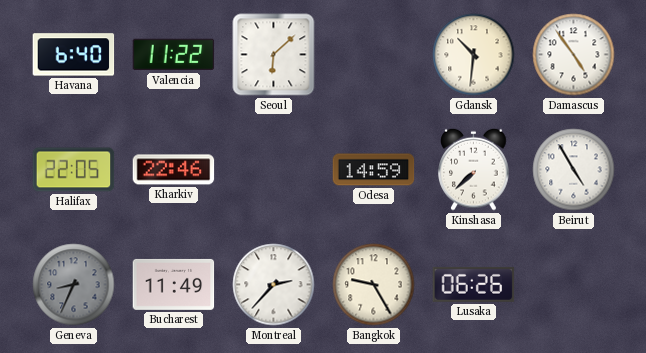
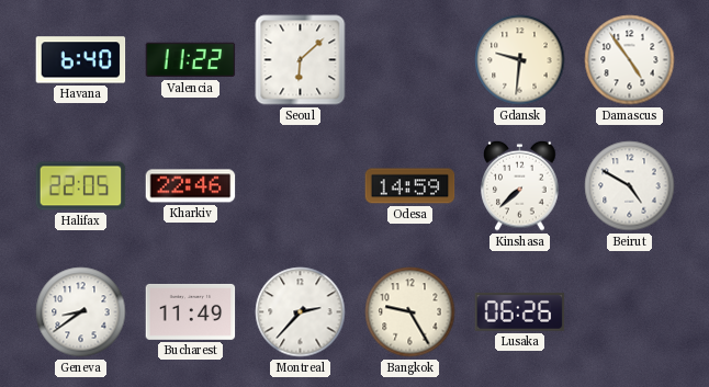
Gdansk: 10:31 -> 9:31
Beirut: 4:55 -> 4:50
Geneva: 8:34 -> 8:39
Geneva dial: grey -> white
